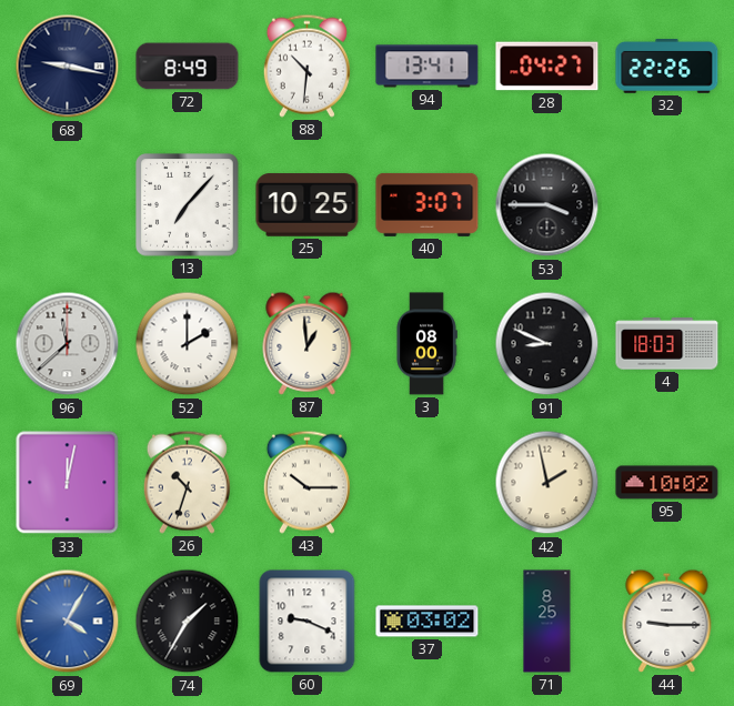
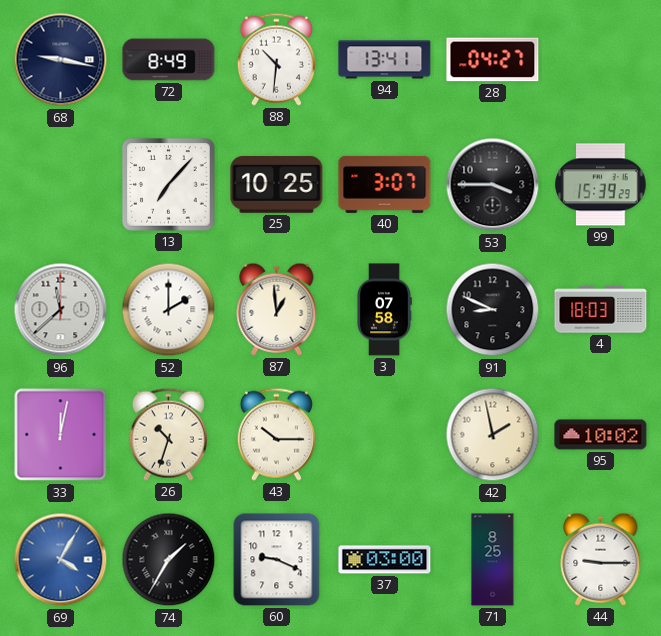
32: 22:26 -> none
99: none -> 15:39
3: 08:00 -> 07:58
37: 03:02 -> 03:00
